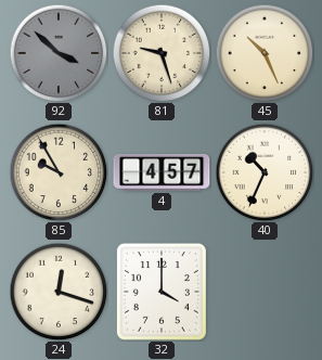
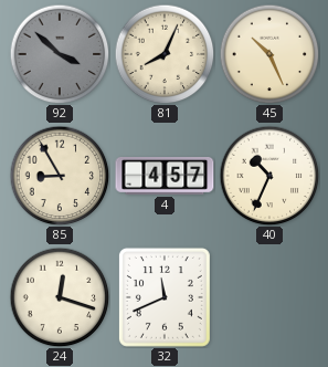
81: 9:27 -> 8:04
85: 9:55 -> 8:55
32: 4:00 -> 11:41
